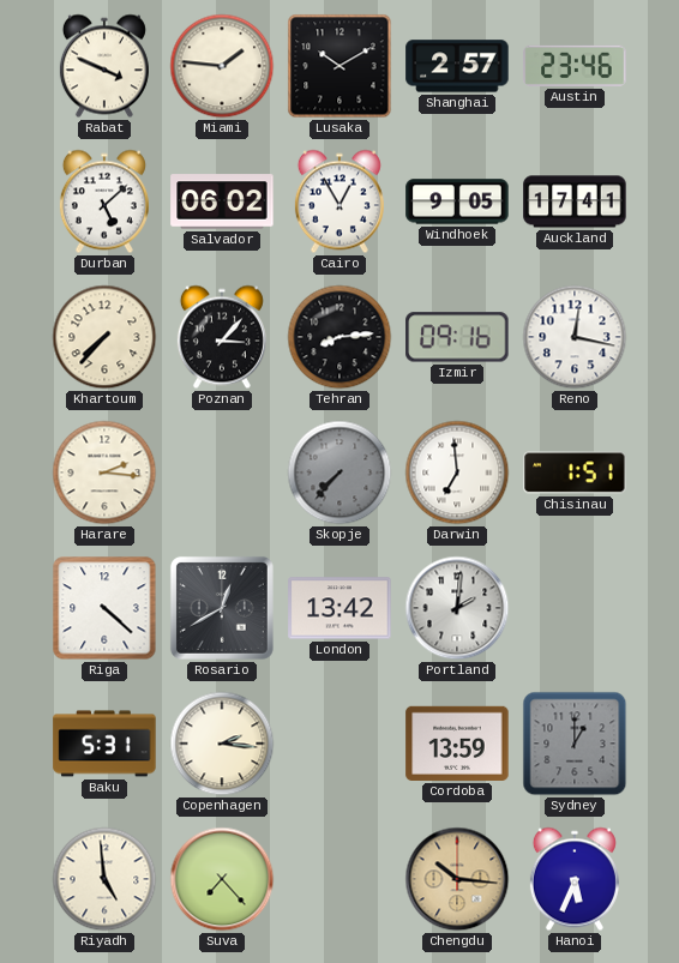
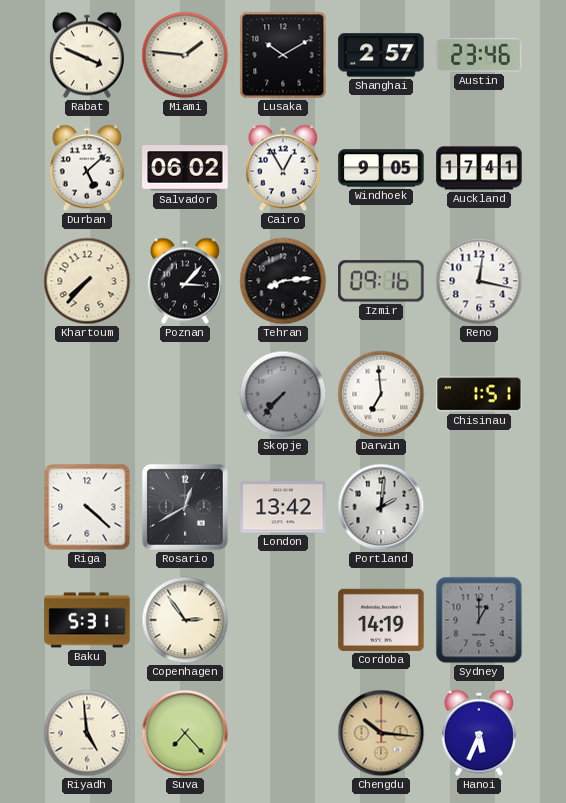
Harare: 2:16 -> none
Copenhagen: 2:16 -> 2:54
Cordoba: 13:59 -> 14:19
